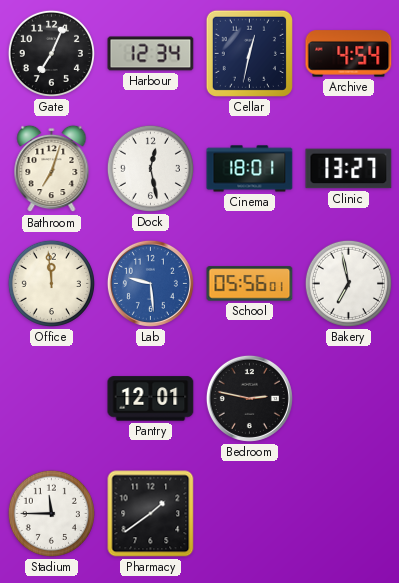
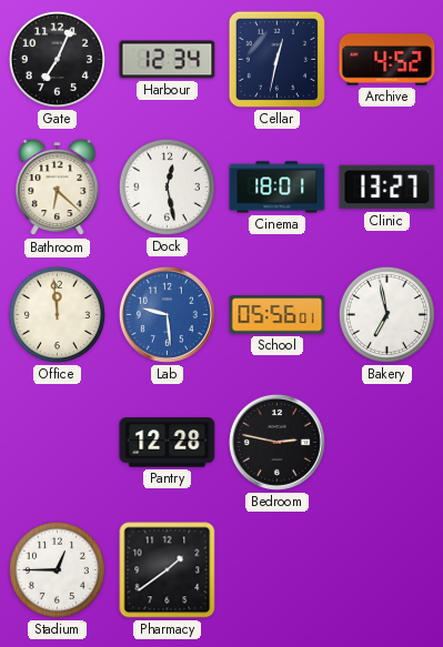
Archive: 4:54 -> 4:52
Bathroom: 7:03 -> 6:22
Pantry: 12:01 -> 12:28
Stadium: 11:45 -> 12:45
